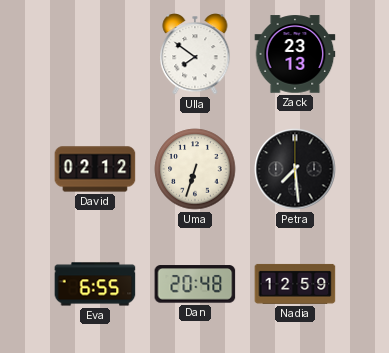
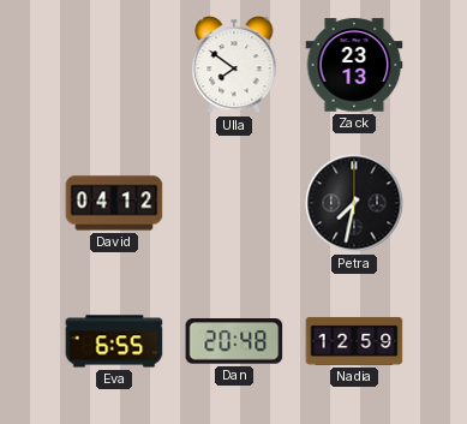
David: 02:12 -> 04:12
Uma: 6:33 -> none
Petra: 7:29 -> 7:32
